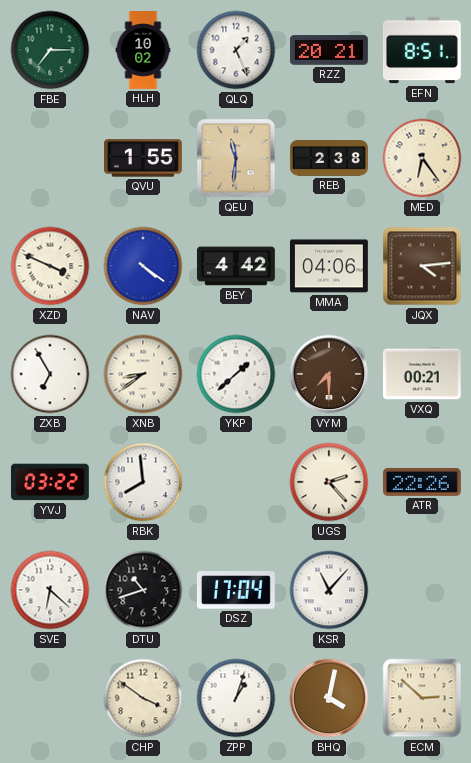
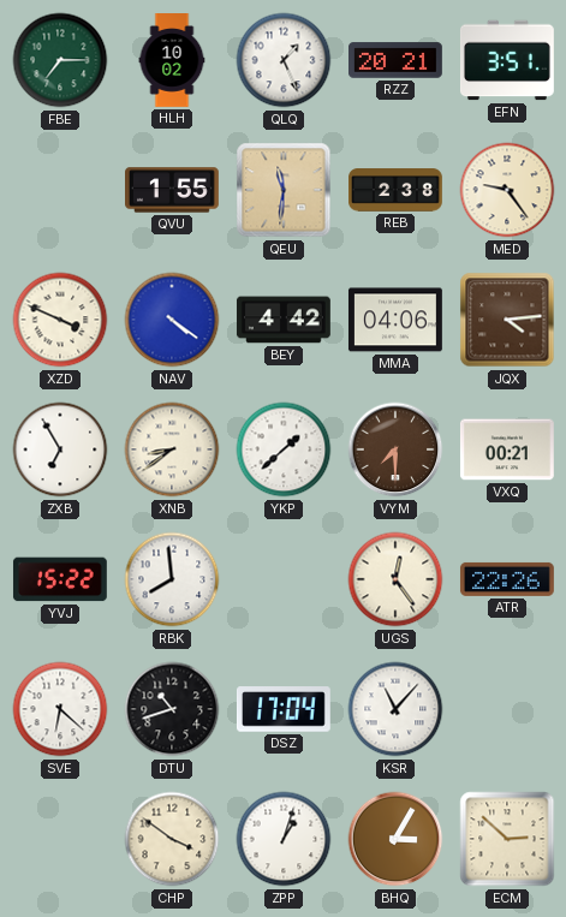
EFN: 8:51 -> 3:51
MED: 6:24 -> 9:24
YVJ: 03:22 -> 15:22
UGS: 2:23 -> 12:24
BHQ: 4:02 -> 3:05
